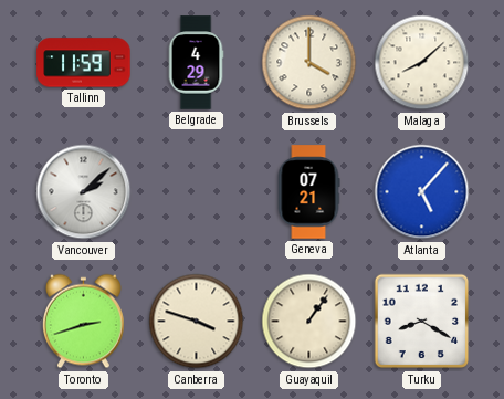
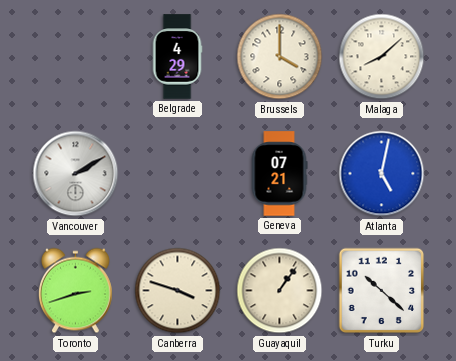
Tallinn: 11:59 -> none
Vancouver: 2:08 -> 2:10
Atlanta: 5:07 -> 5:02
Turku: 8:20 -> 10:22
